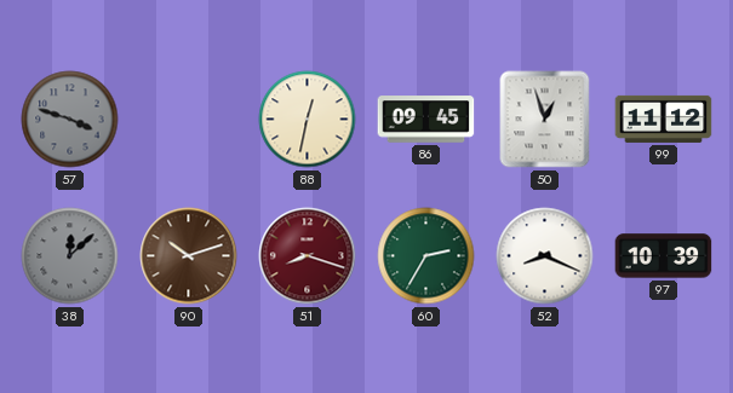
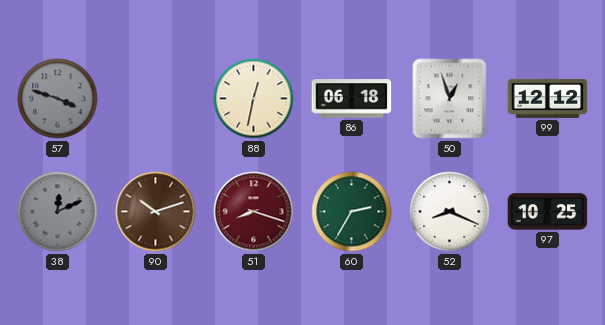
86: 09:45 -> 06:18
99: 11:12 -> 12:12
38: 12:08 -> 12:11
97: 10:39 -> 10:25
